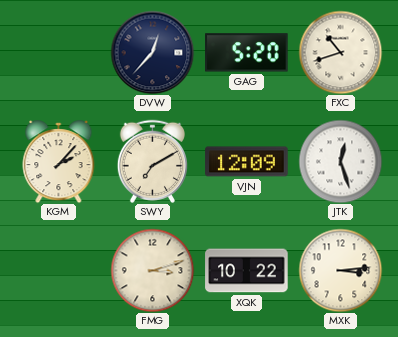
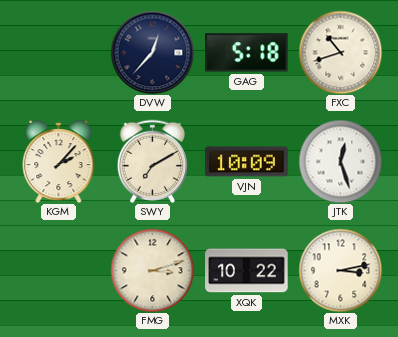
GAG: 5:20 -> 5:18
VJN: 12:09 -> 10:09
MXK: 3:14 -> 3:13
